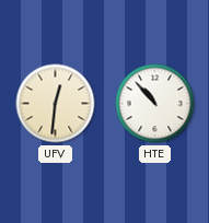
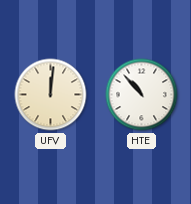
UFV: 12:31 -> 12:01
